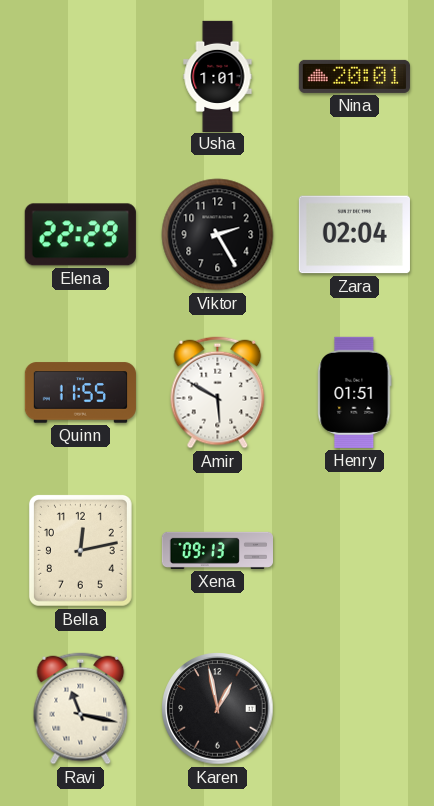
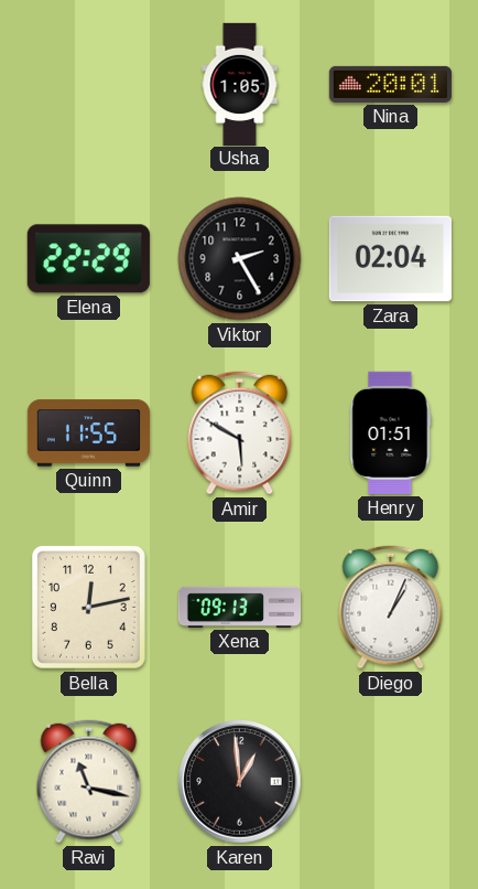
Usha: 1:01 -> 1:05
Diego: none -> 1:04
Karen: 12:58 -> 12:59
